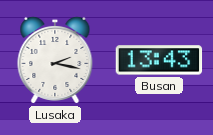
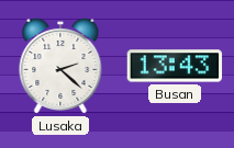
Lusaka: 2:17 -> 2:22
